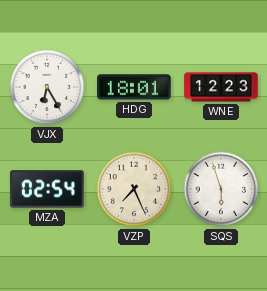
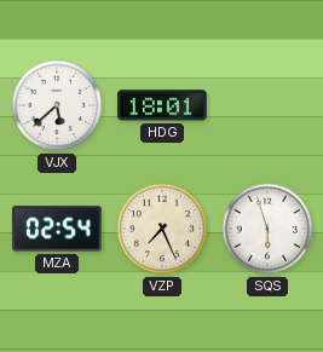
VJX: 6:25 -> 5:38
WNE: 12:23 -> none
